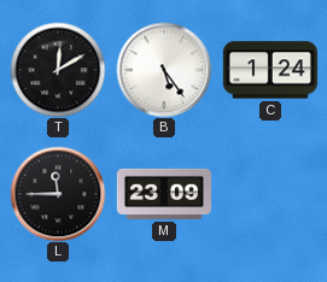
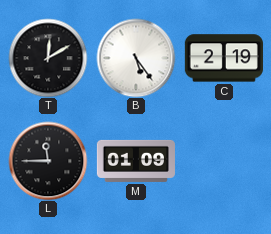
C: 1:24 -> 2:19
M: 23:09 -> 01:09
